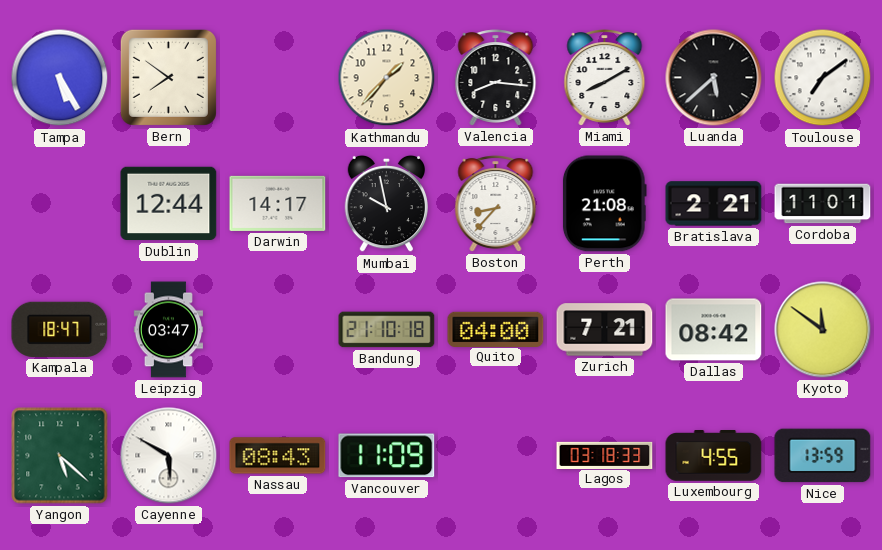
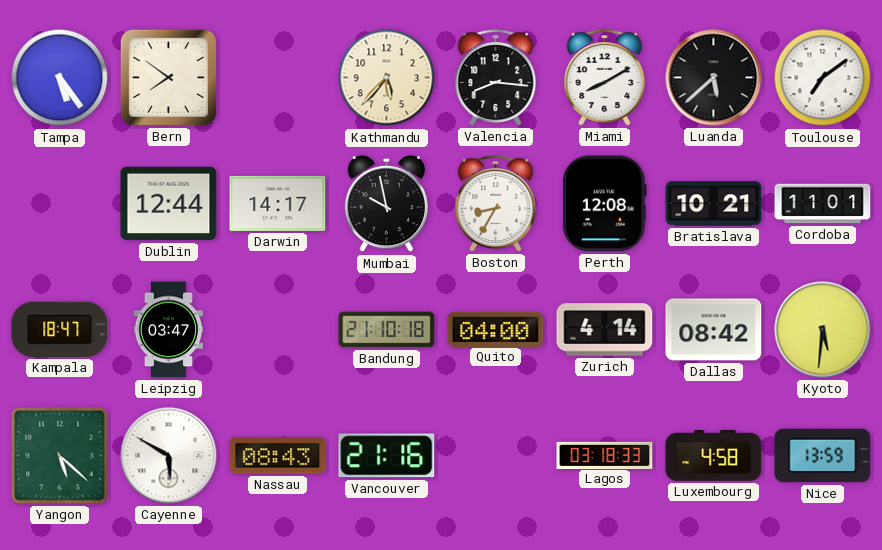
Tampa: 5:25 -> 5:24
Kathmandu: 1:37 -> 5:37
Boston: 8:37 -> 8:35
Perth: 21:08 -> 12:08
Bratislava: 2:21 -> 10:21
Zurich: 7:21 -> 4:14
Kyoto: 11:51 -> 5:31
Vancouver: 11:09 -> 21:16
Luxembourg: 4:55 -> 4:58
